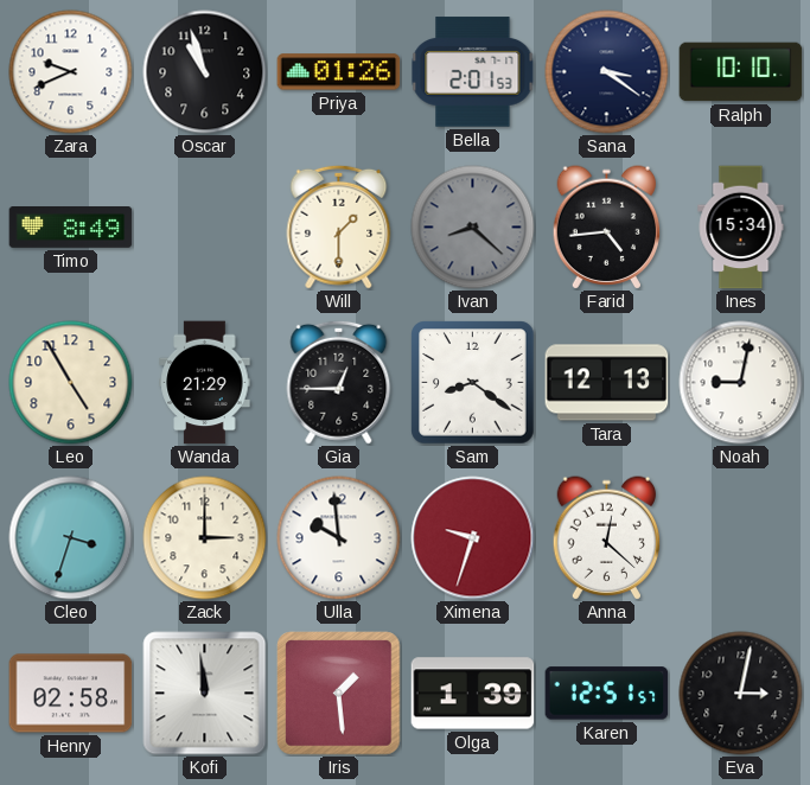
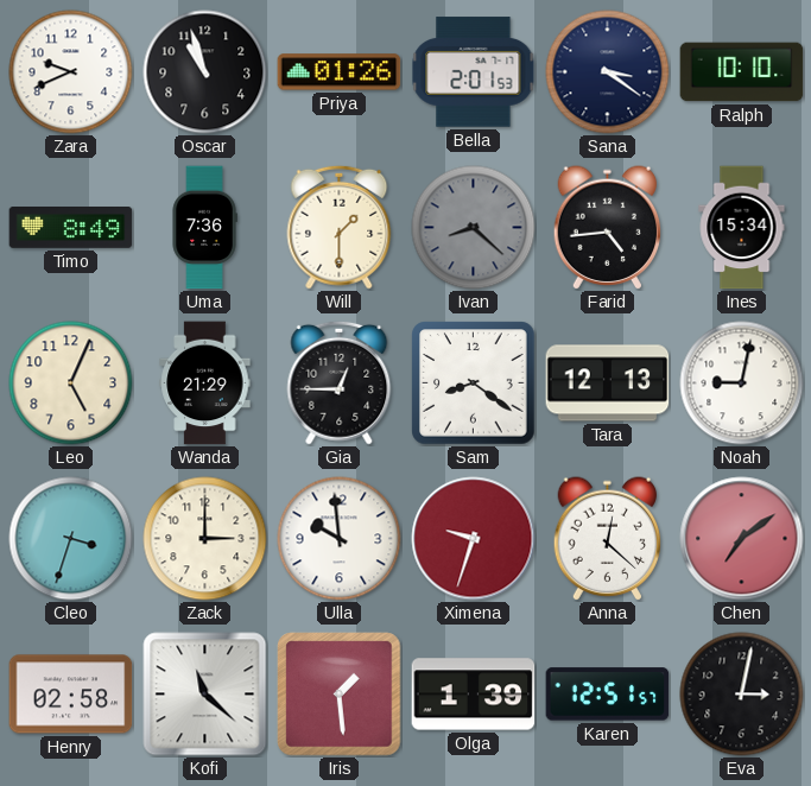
Uma: none -> 7:36
Leo: 4:55 -> 5:04
Chen: none -> 7:09
Kofi: 11:59 -> 11:22
